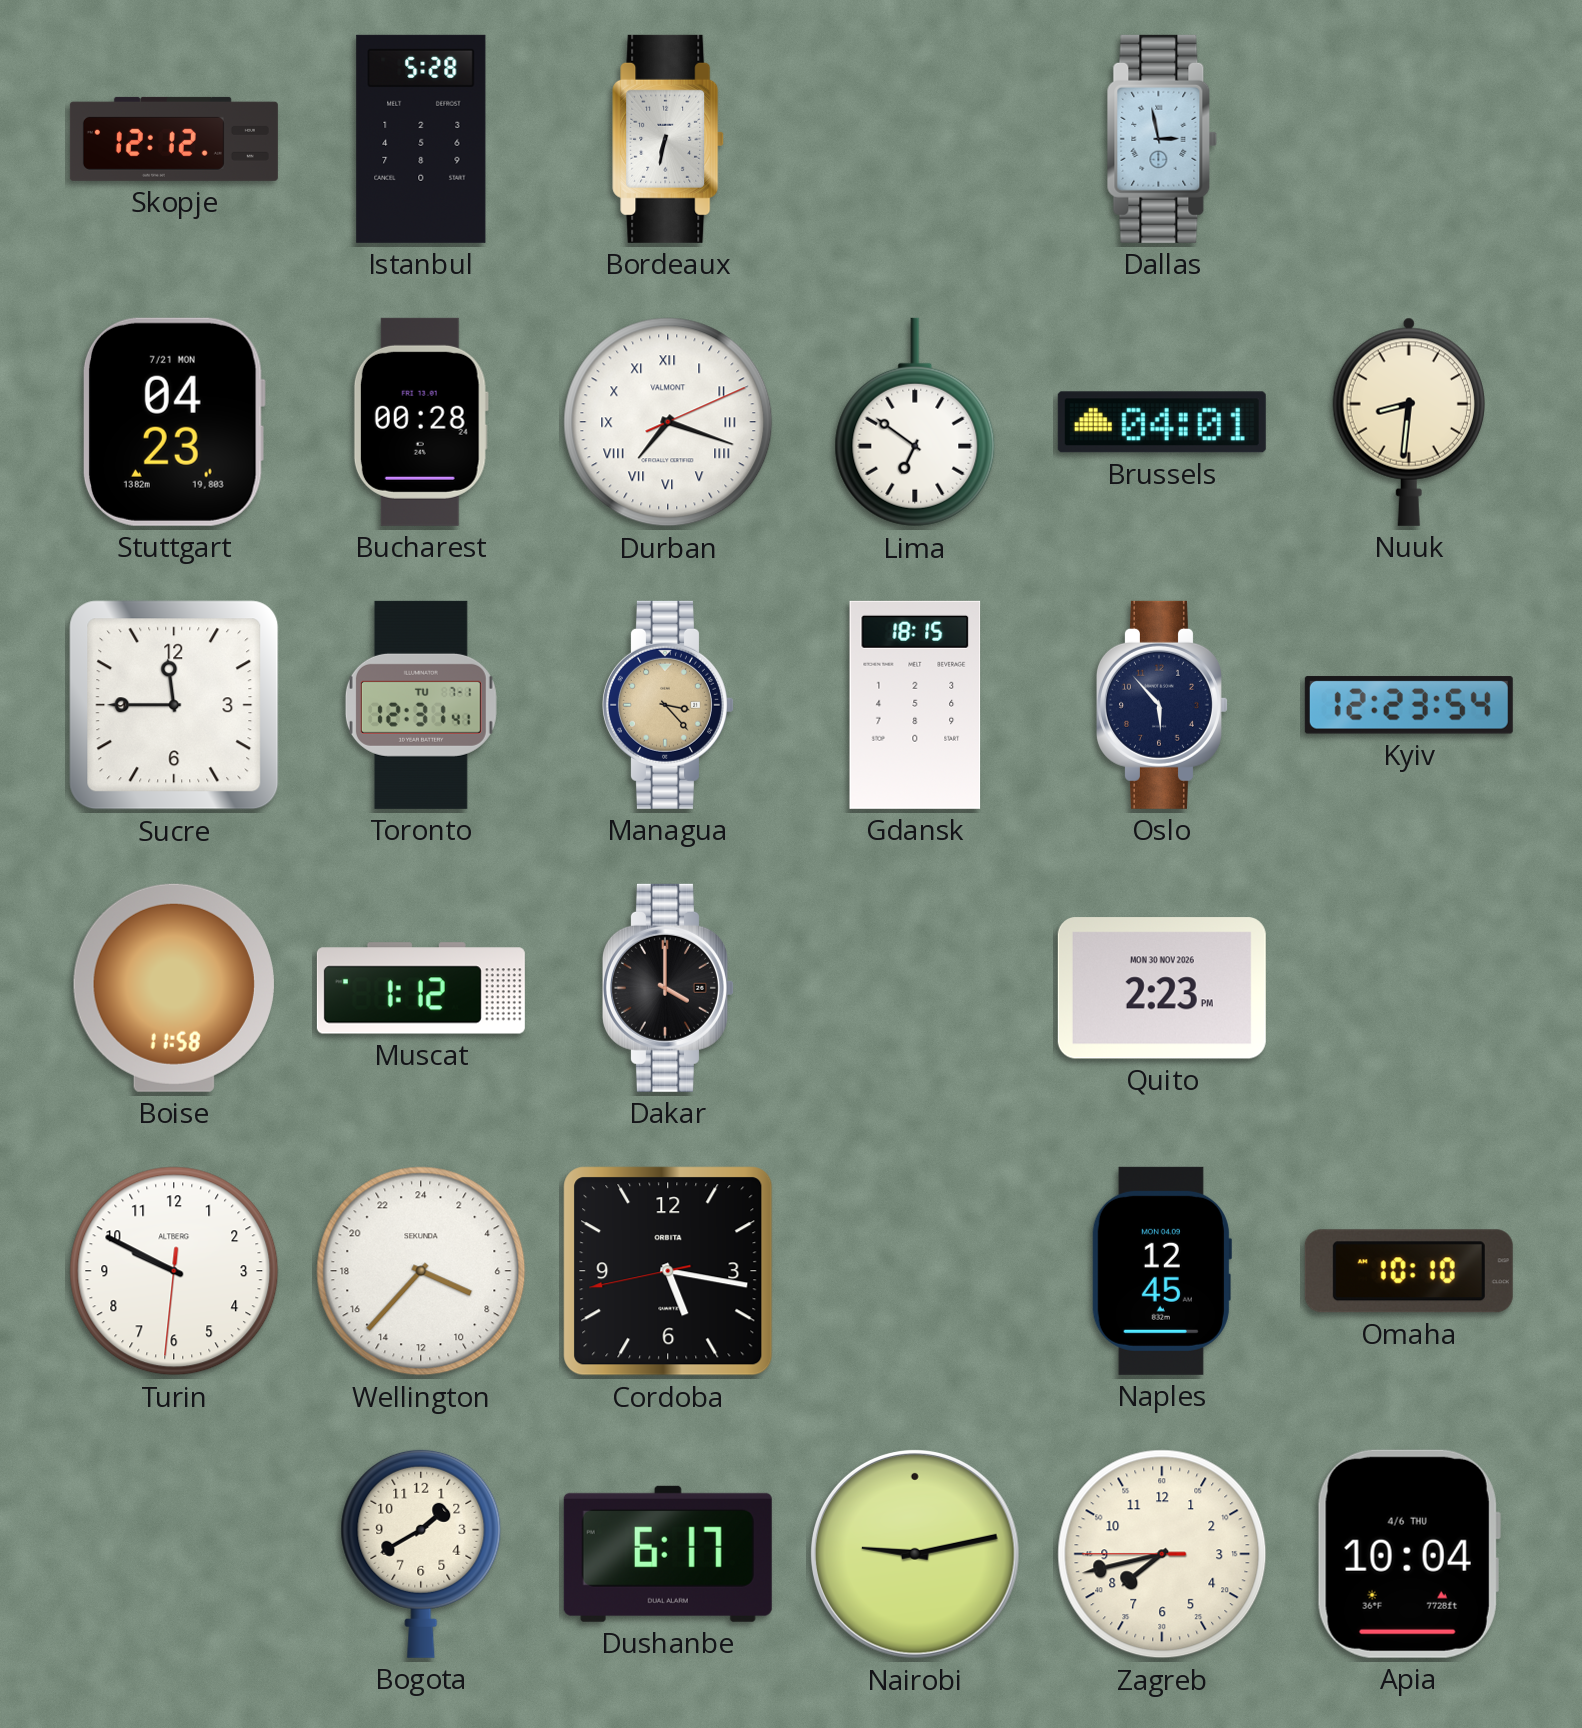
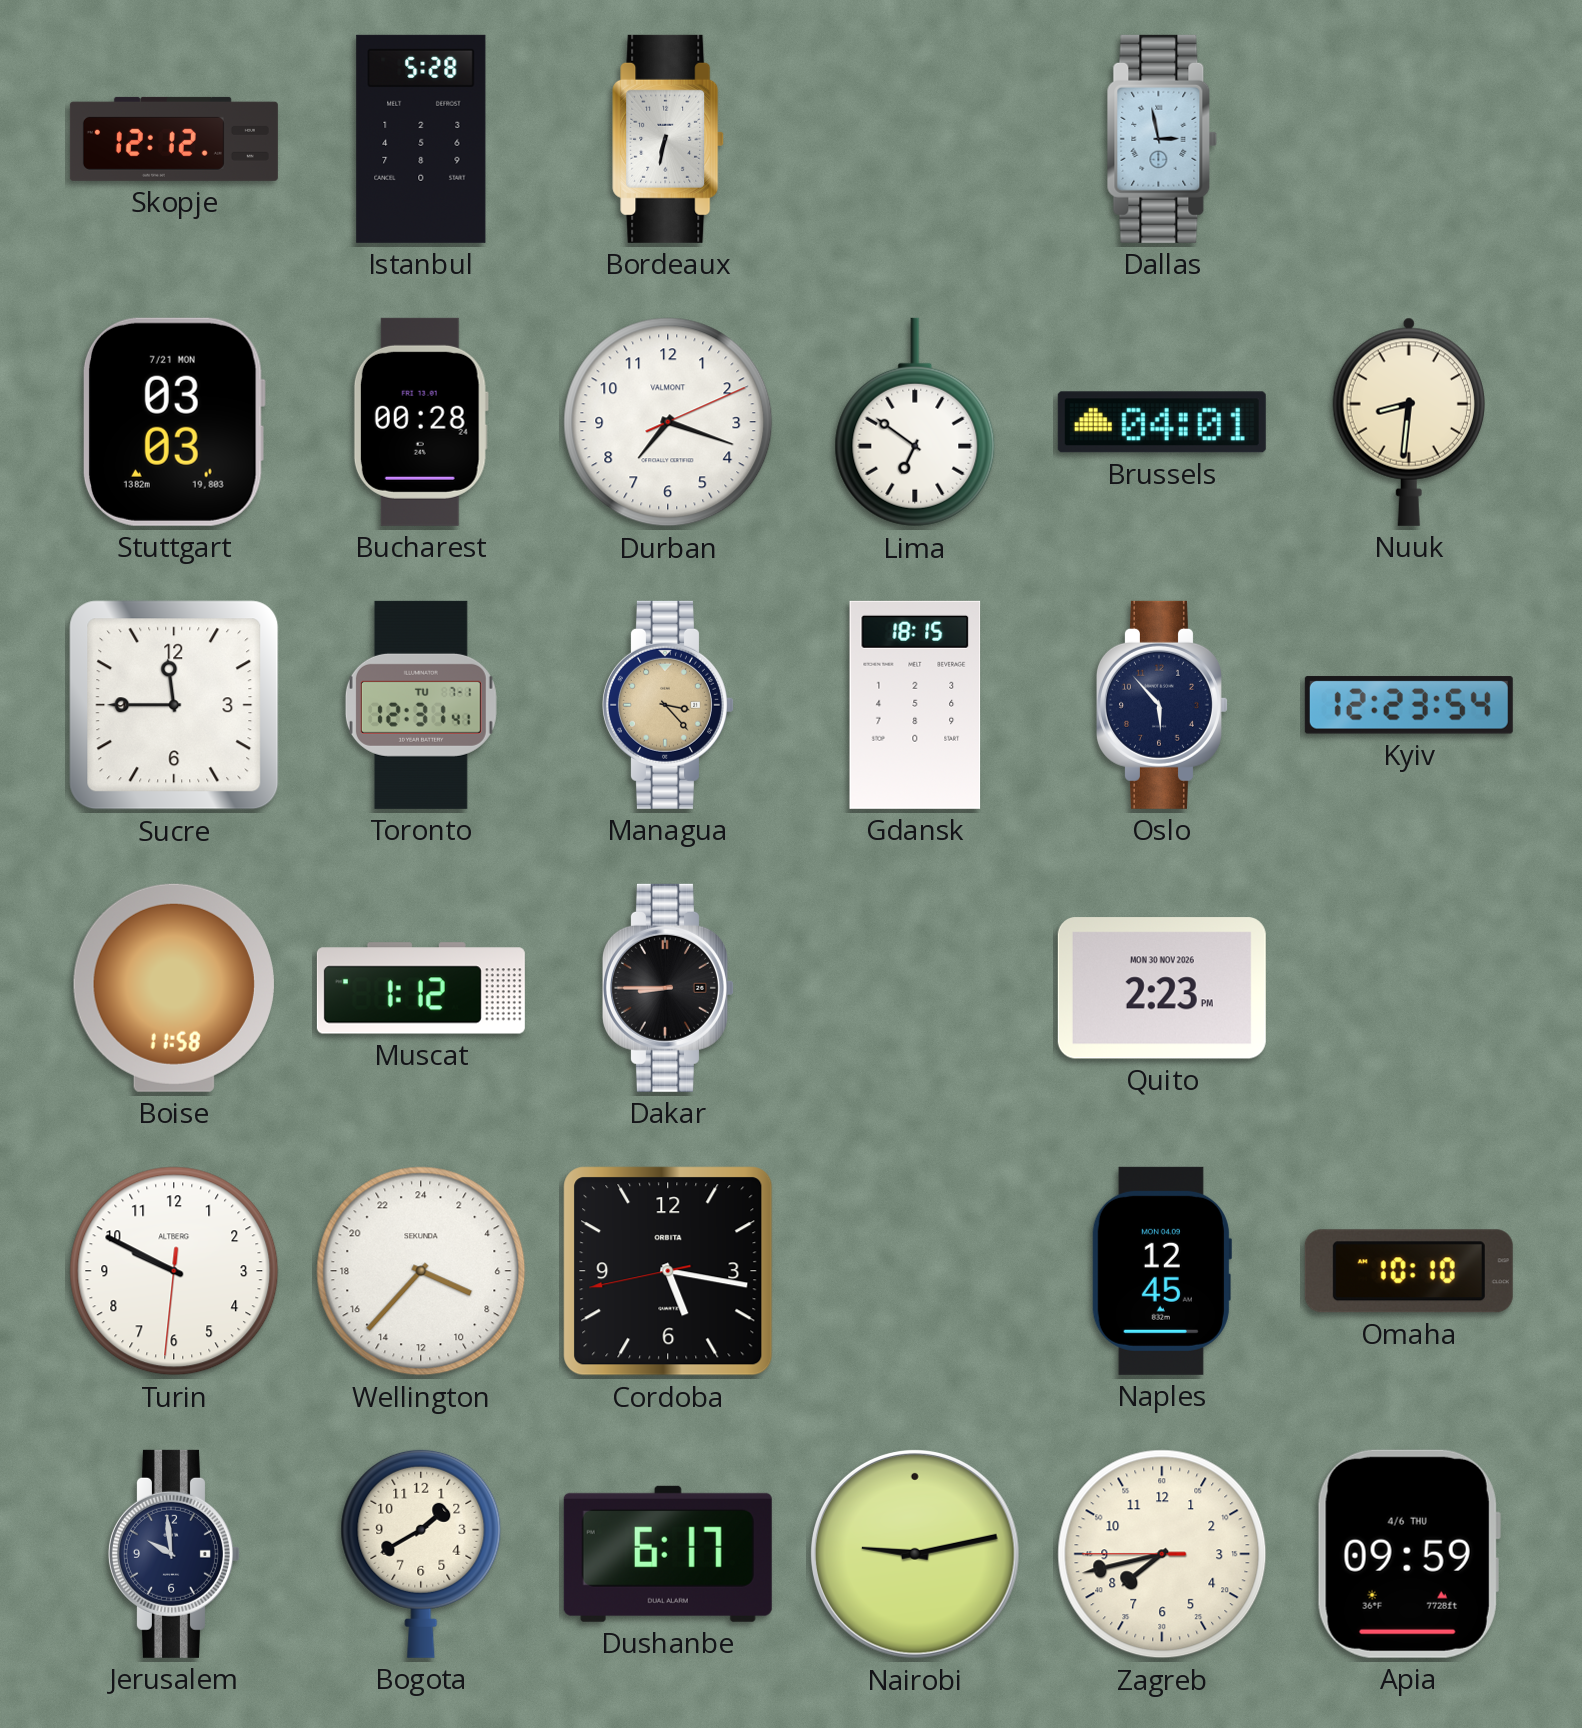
Stuttgart: 04:23 -> 03:03
Durban numerals: Roman -> Arabic
Dakar: 4:00 -> 8:45
Jerusalem: none -> 9:59
Apia: 10:04 -> 09:59
